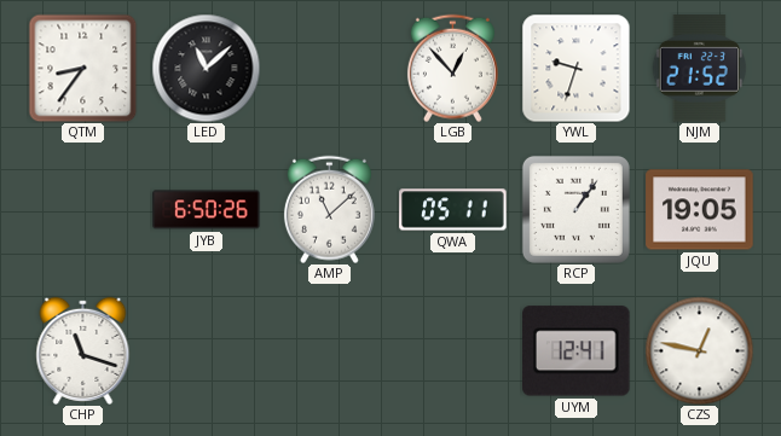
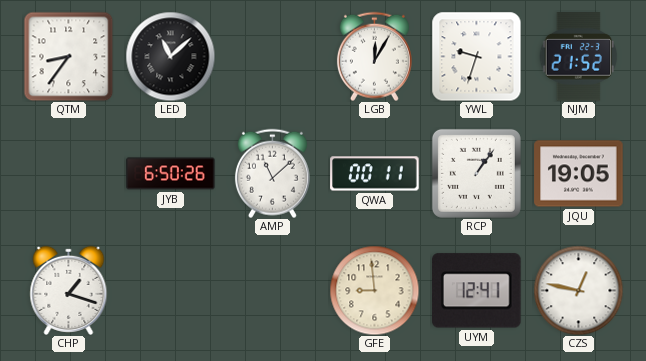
LGB: 12:53 -> 12:05
QWA: 05:11 -> 00:11
CHP: 11:18 -> 1:18
GFE: none -> 8:59
